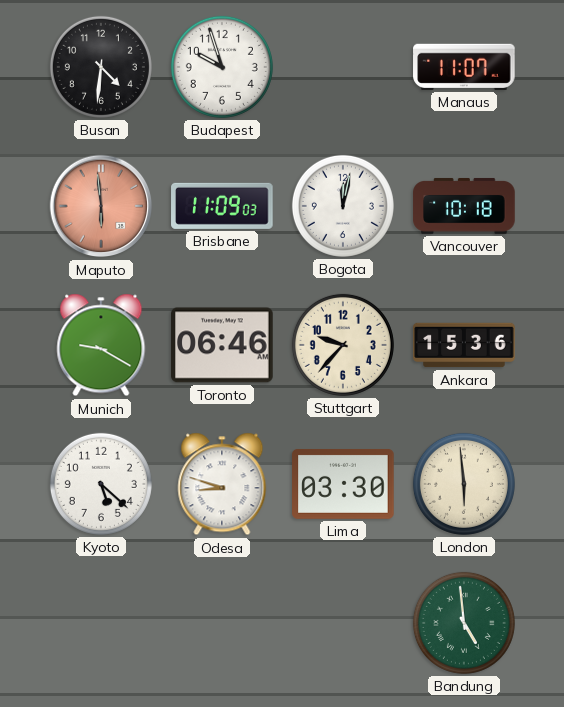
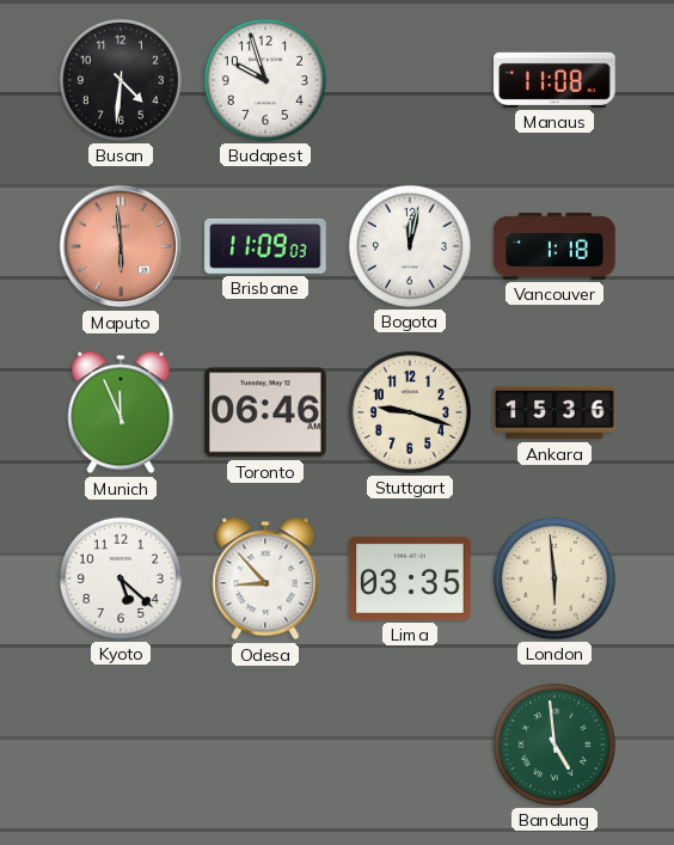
Manaus: 11:07 -> 11:08
Vancouver: 10:18 -> 1:18
Munich: 9:20 -> 11:56
Stuttgart: 9:37 -> 9:18
Odesa: 8:48 -> 8:53
Lima: 03:30 -> 03:35
